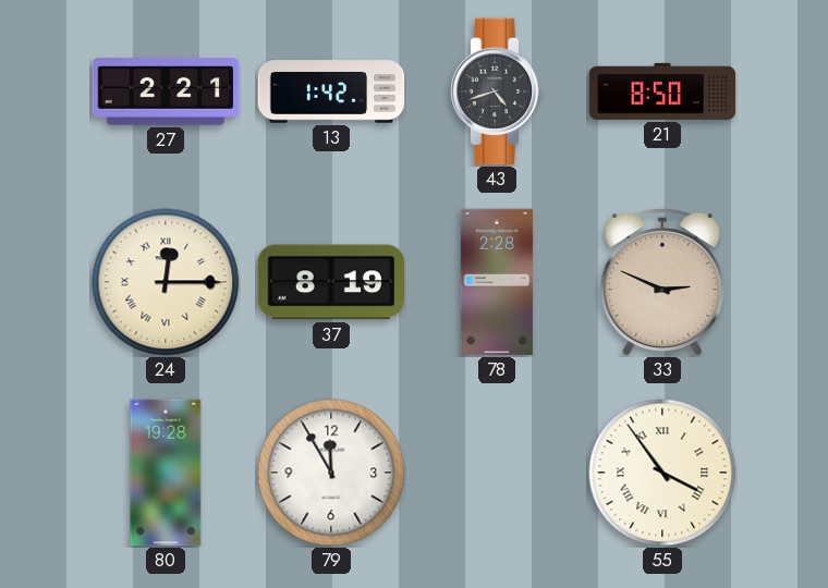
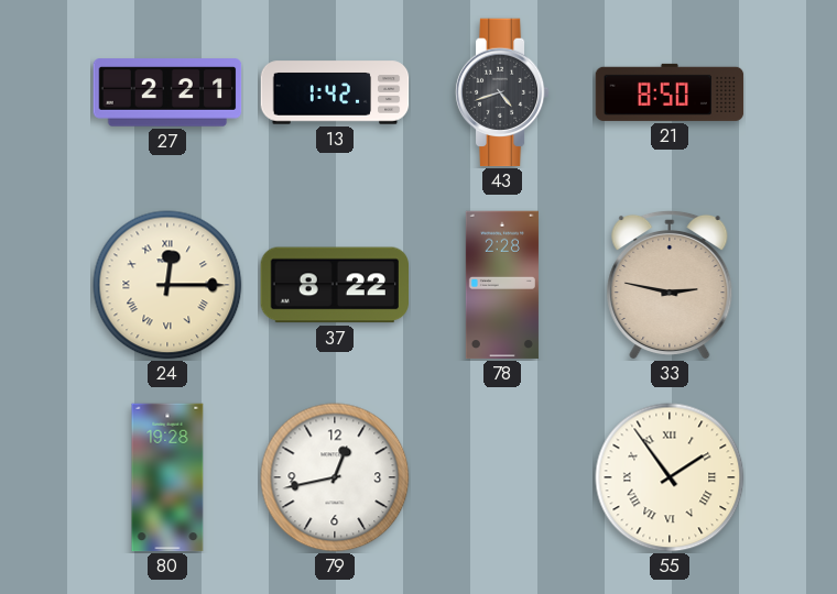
37: 8:19 -> 8:22
33: 2:49 -> 2:47
79: 11:55 -> 12:43
55: 3:54 -> 1:54
